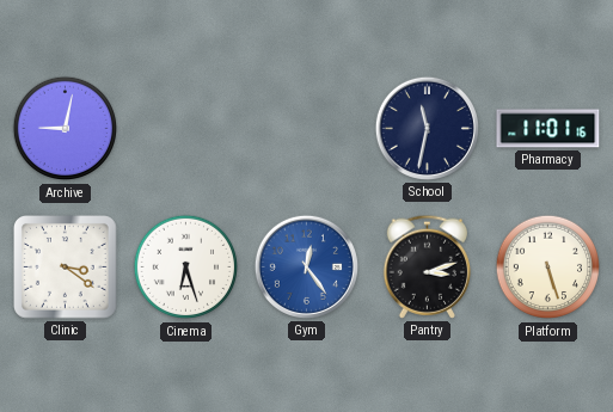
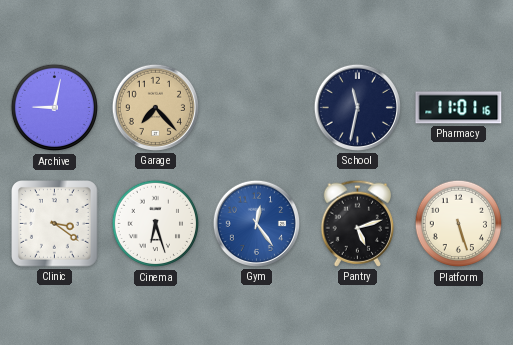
Garage: none -> 7:23
Pantry: 3:12 -> 5:12
